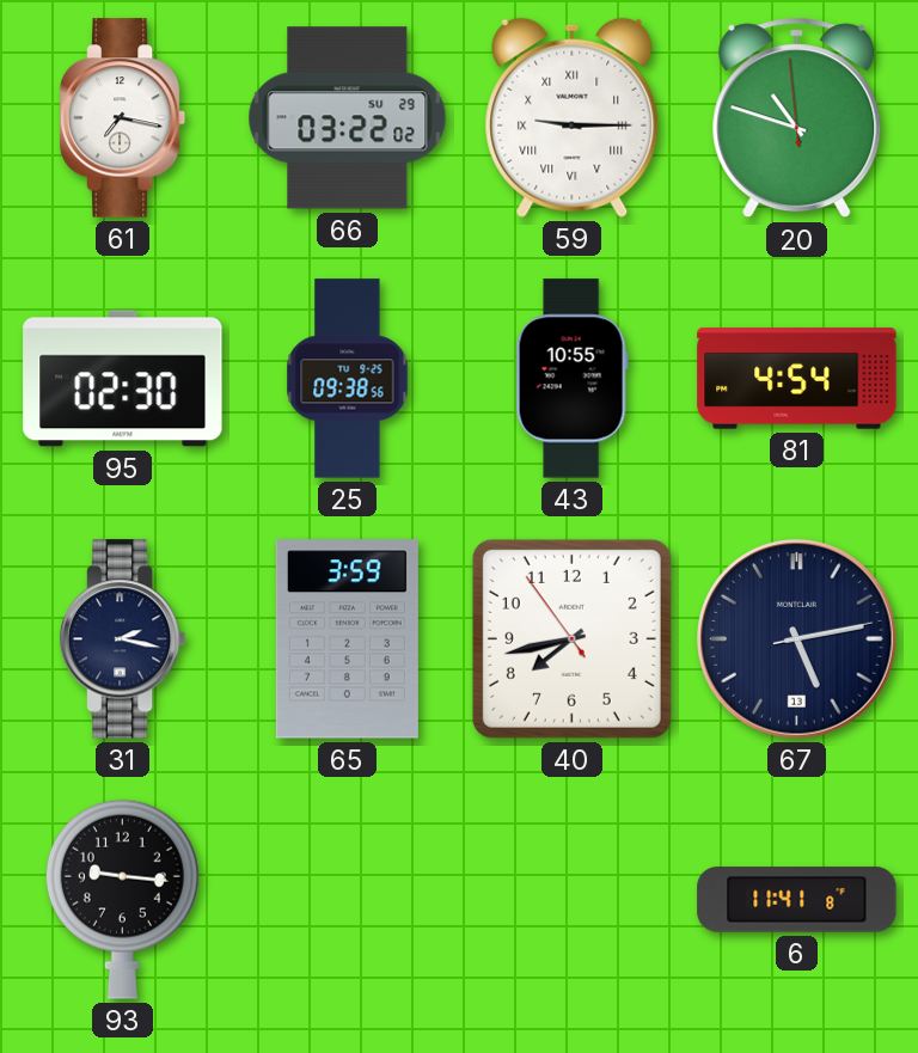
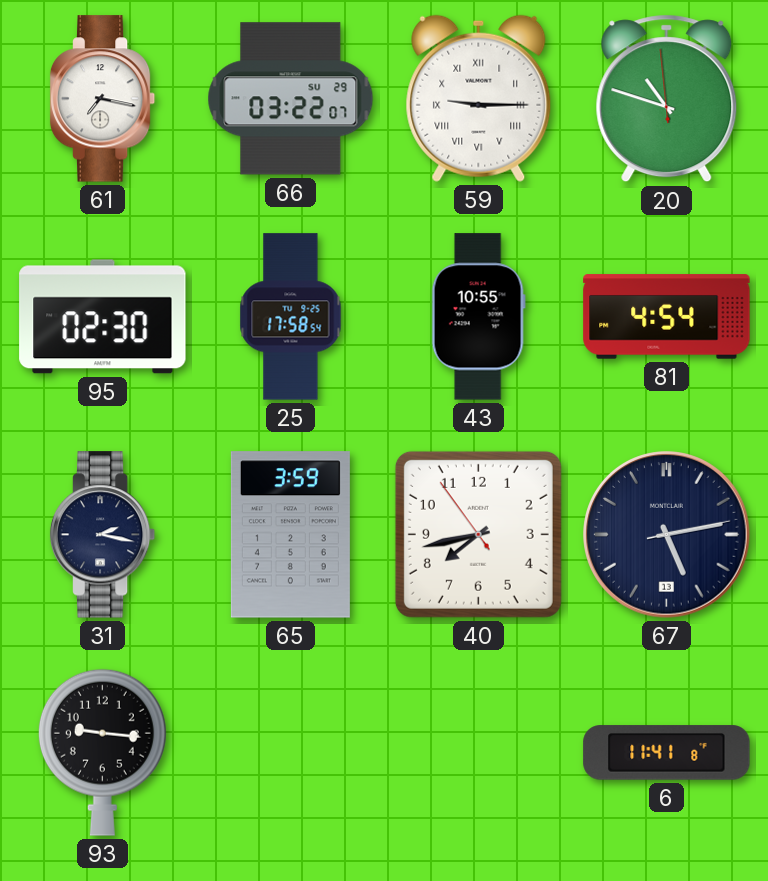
66: 03:22:02 -> 03:22:07
25: 09:38 -> 17:58
